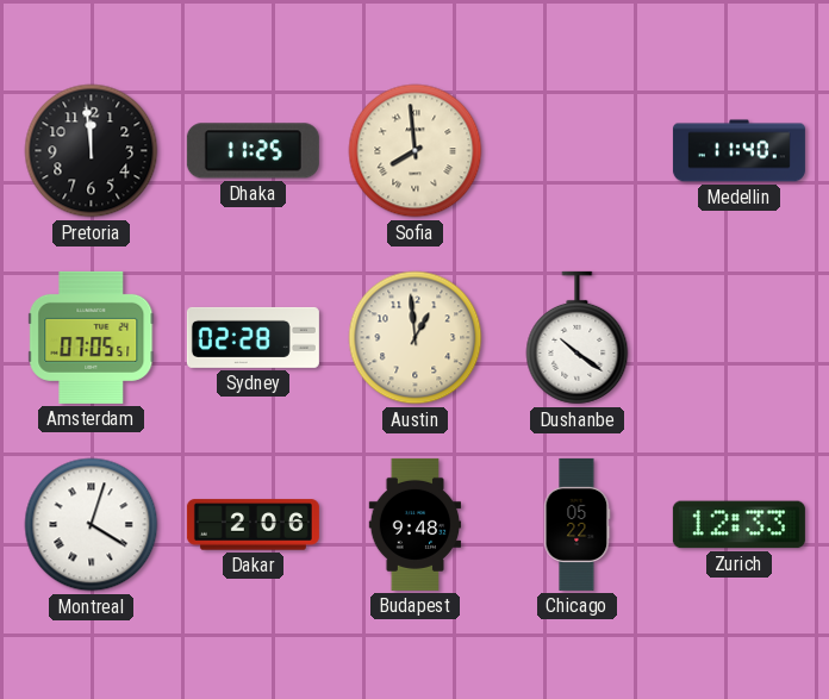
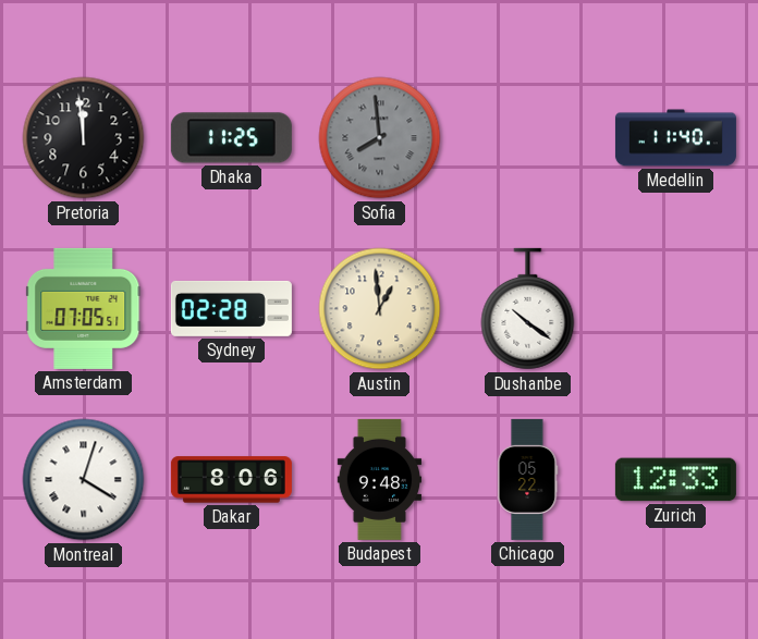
Sofia dial: cream -> grey
Dakar: 2:06 -> 8:06
